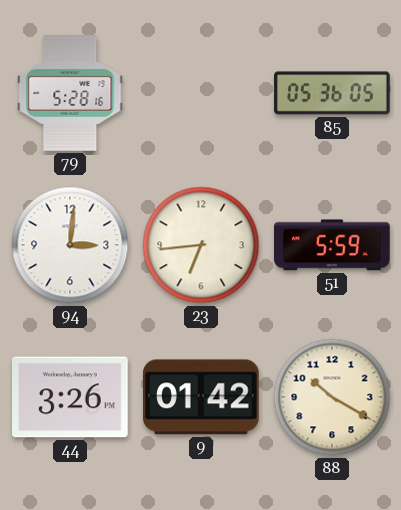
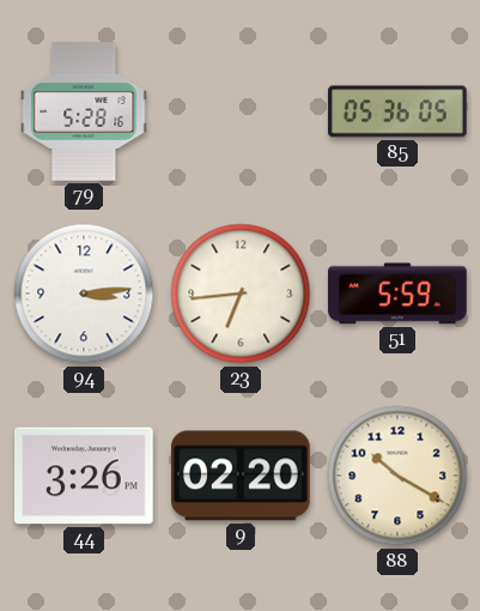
94: 3:01 -> 3:14
9: 01:42 -> 02:20
